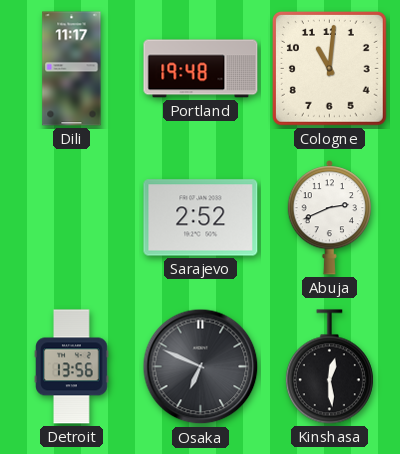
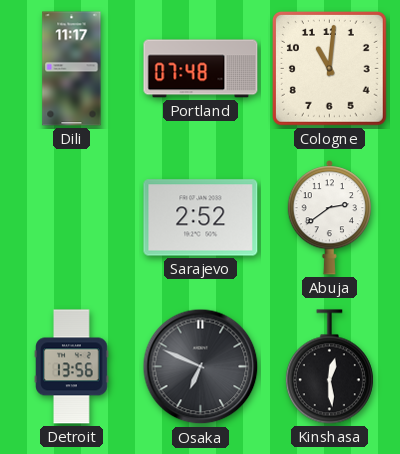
Portland: 19:48 -> 07:48
Abuja: 2:41 -> 2:39
